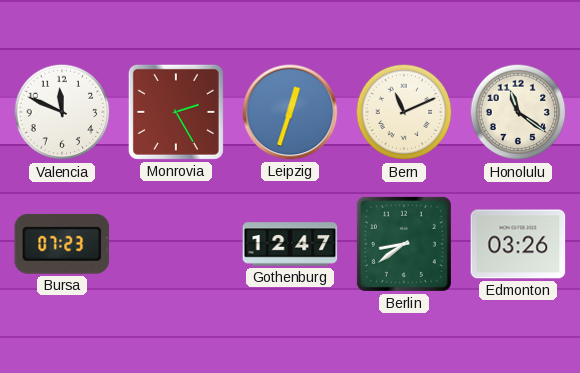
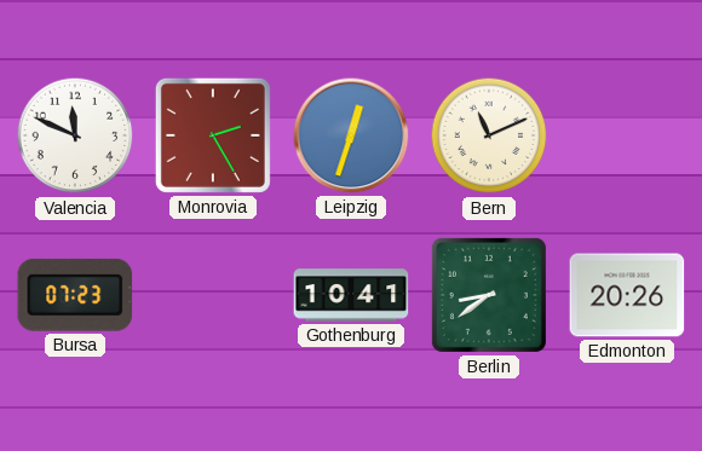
Honolulu: 11:21 -> none
Gothenburg: 12:47 -> 10:41
Edmonton: 03:26 -> 20:26
